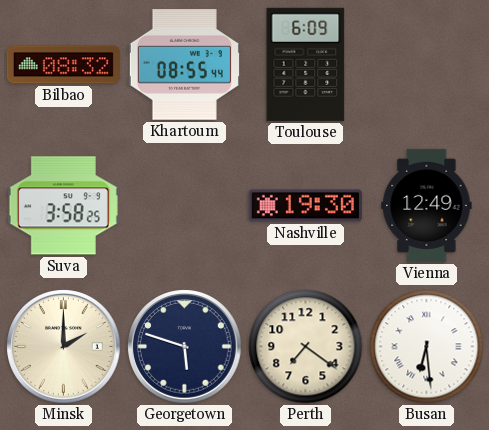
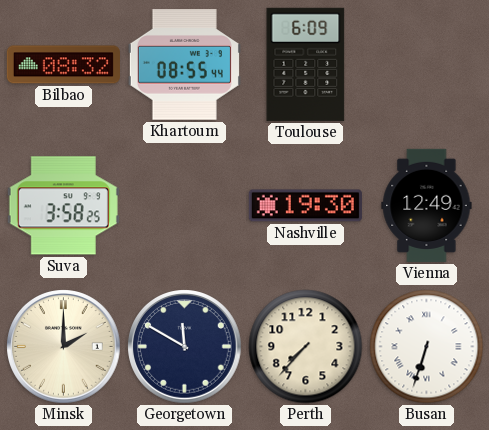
Georgetown: 5:48 -> 11:50
Perth: 7:21 -> 7:37
Busan: 6:29 -> 6:33
